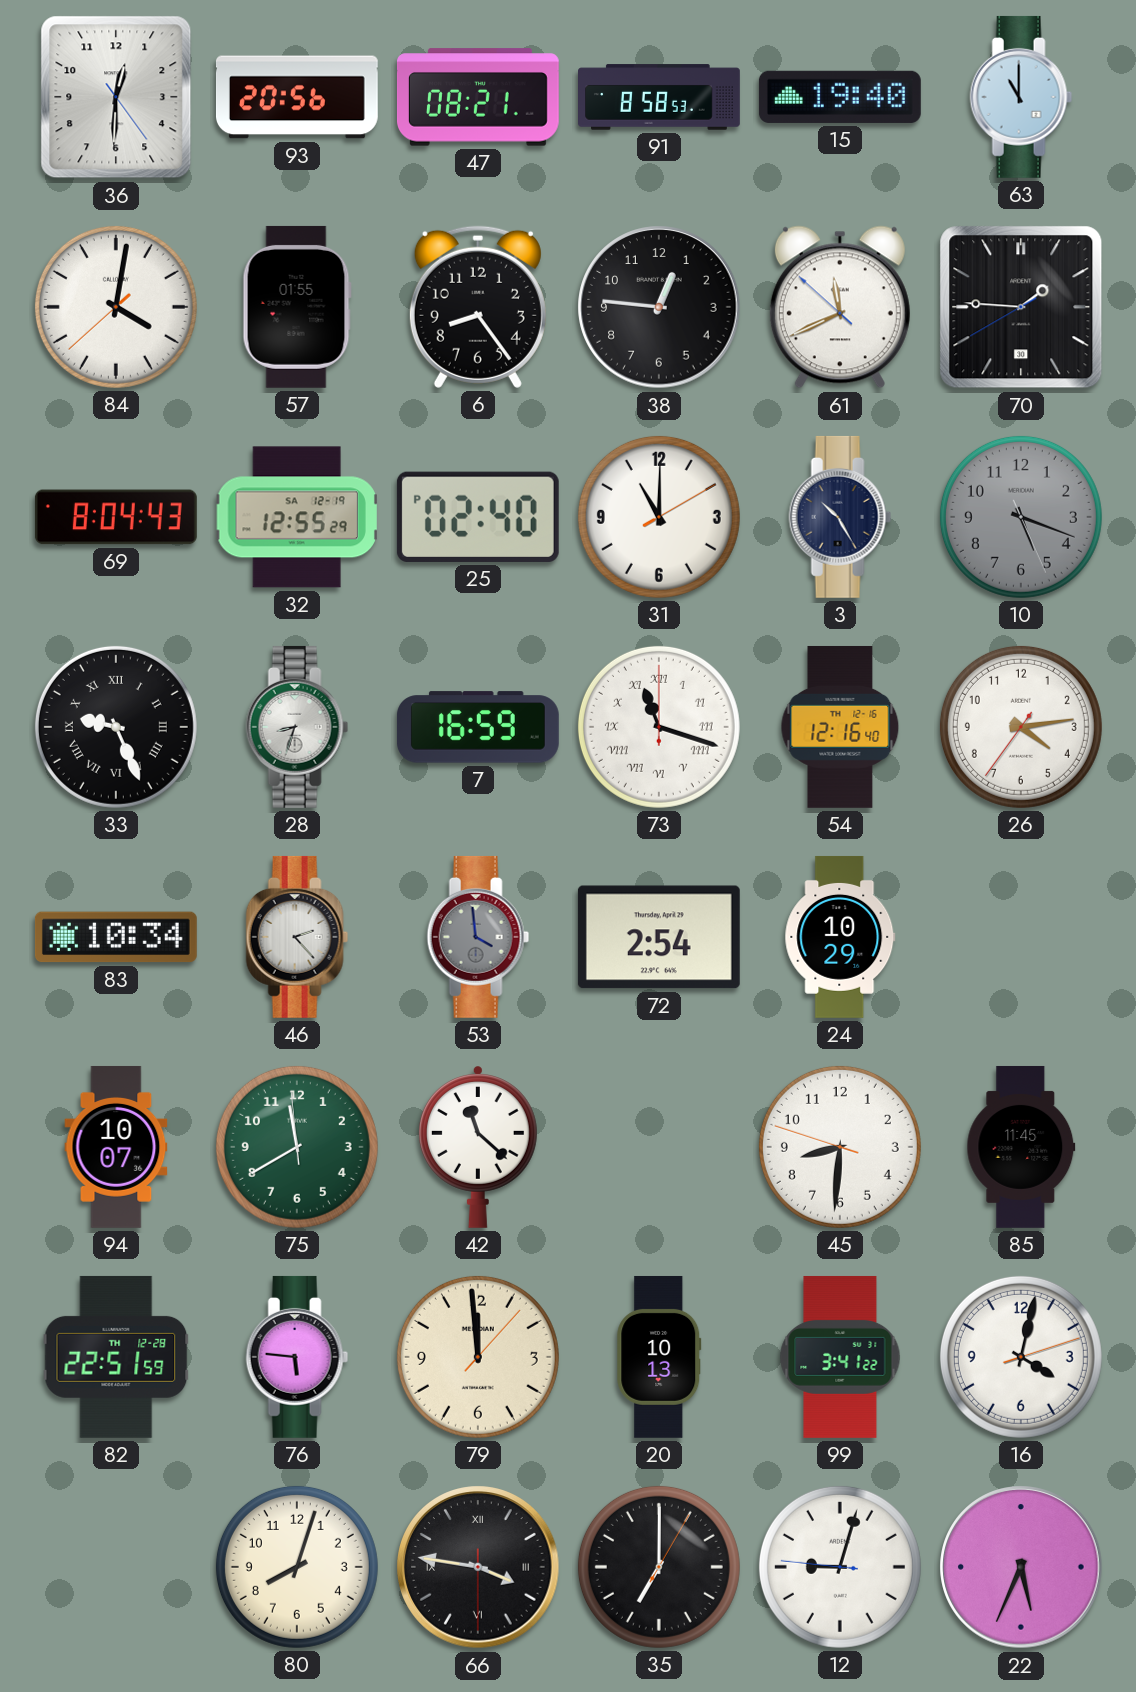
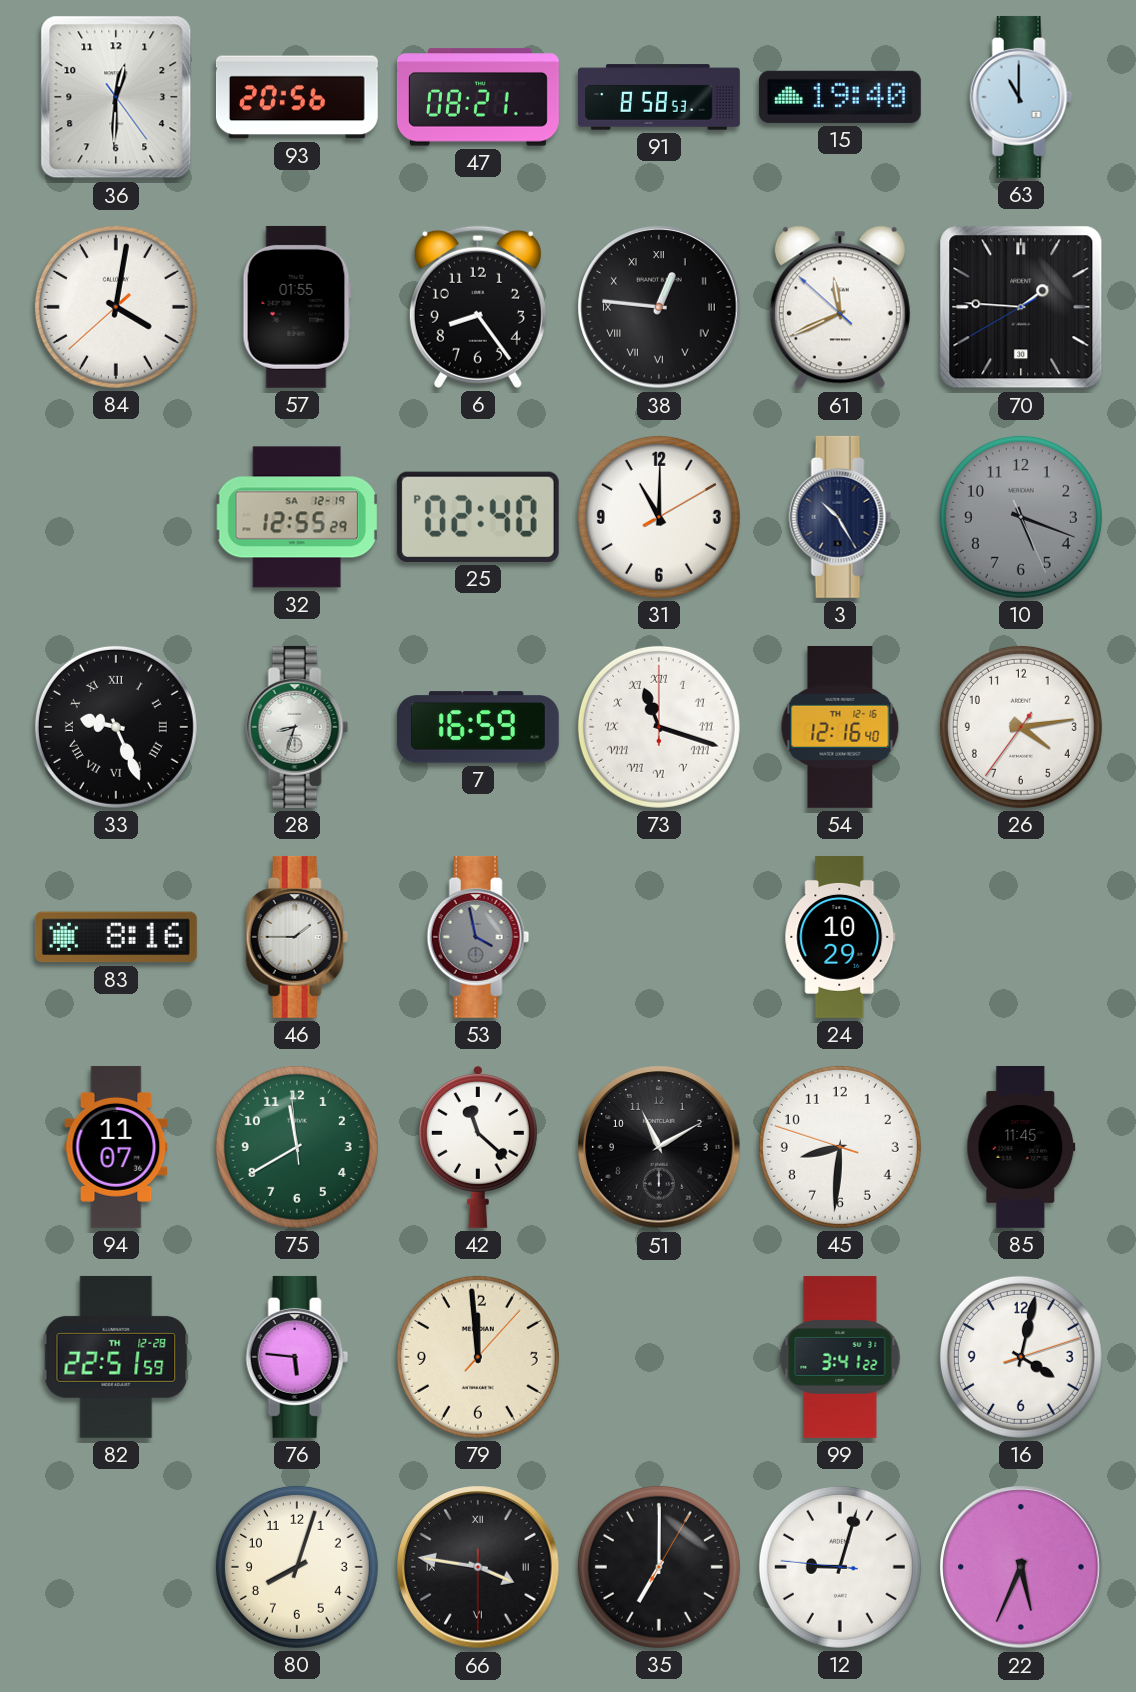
38 numerals: Arabic -> Roman
69: 8:04 -> none
83: 10:34 -> 8:16
46: 2:23 -> 1:45
53: 3:59 -> 3:58
72: 2:54 -> none
94: 10:07 -> 11:07
51: none -> 11:10
20: 10:13 -> none
